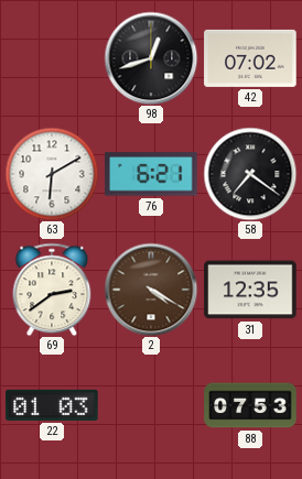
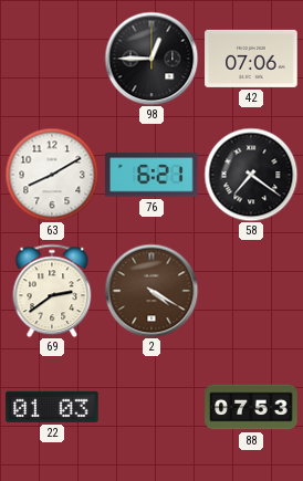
98: 12:42 -> 12:45
42: 07:02 -> 07:06
63: 6:10 -> 8:10
31: 12:35 -> none
